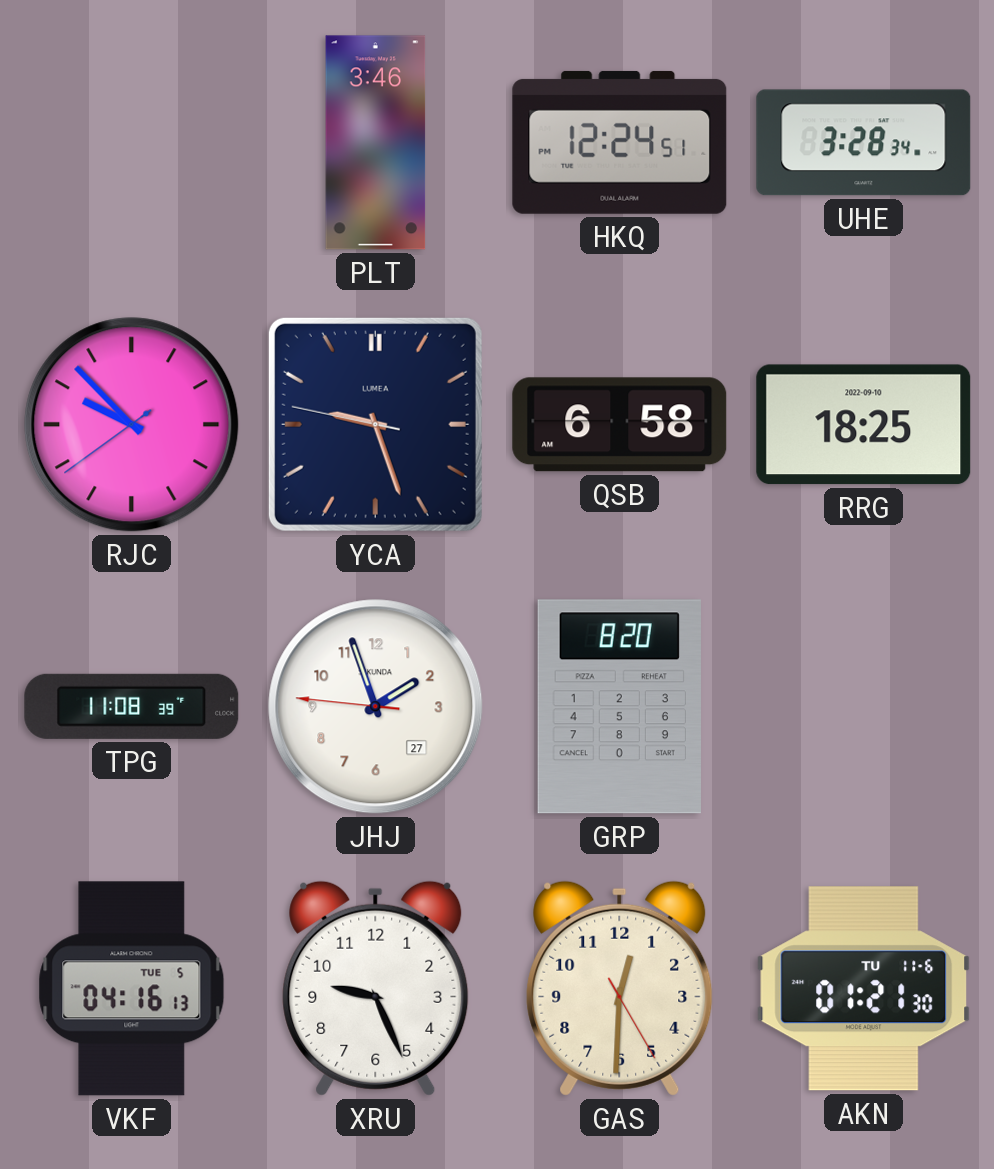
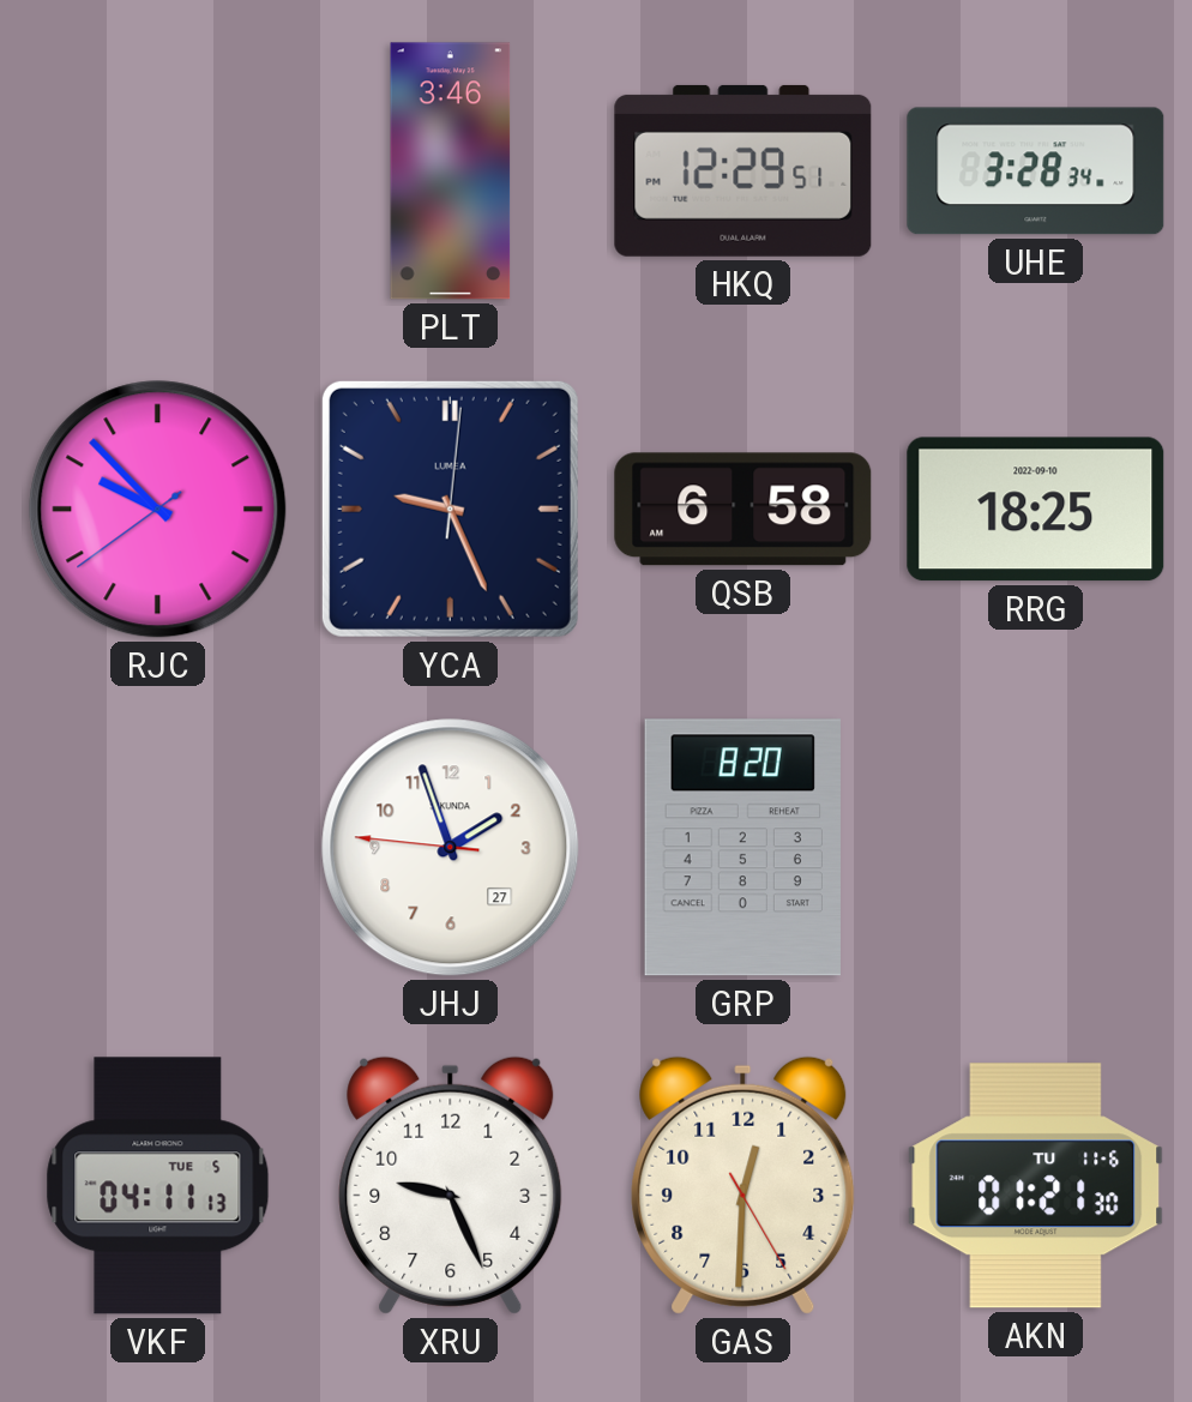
HKQ: 12:24 -> 12:29
YCA: 9:26:47 -> 9:26:01
TPG: 11:08 -> none
VKF: 04:16 -> 04:11
